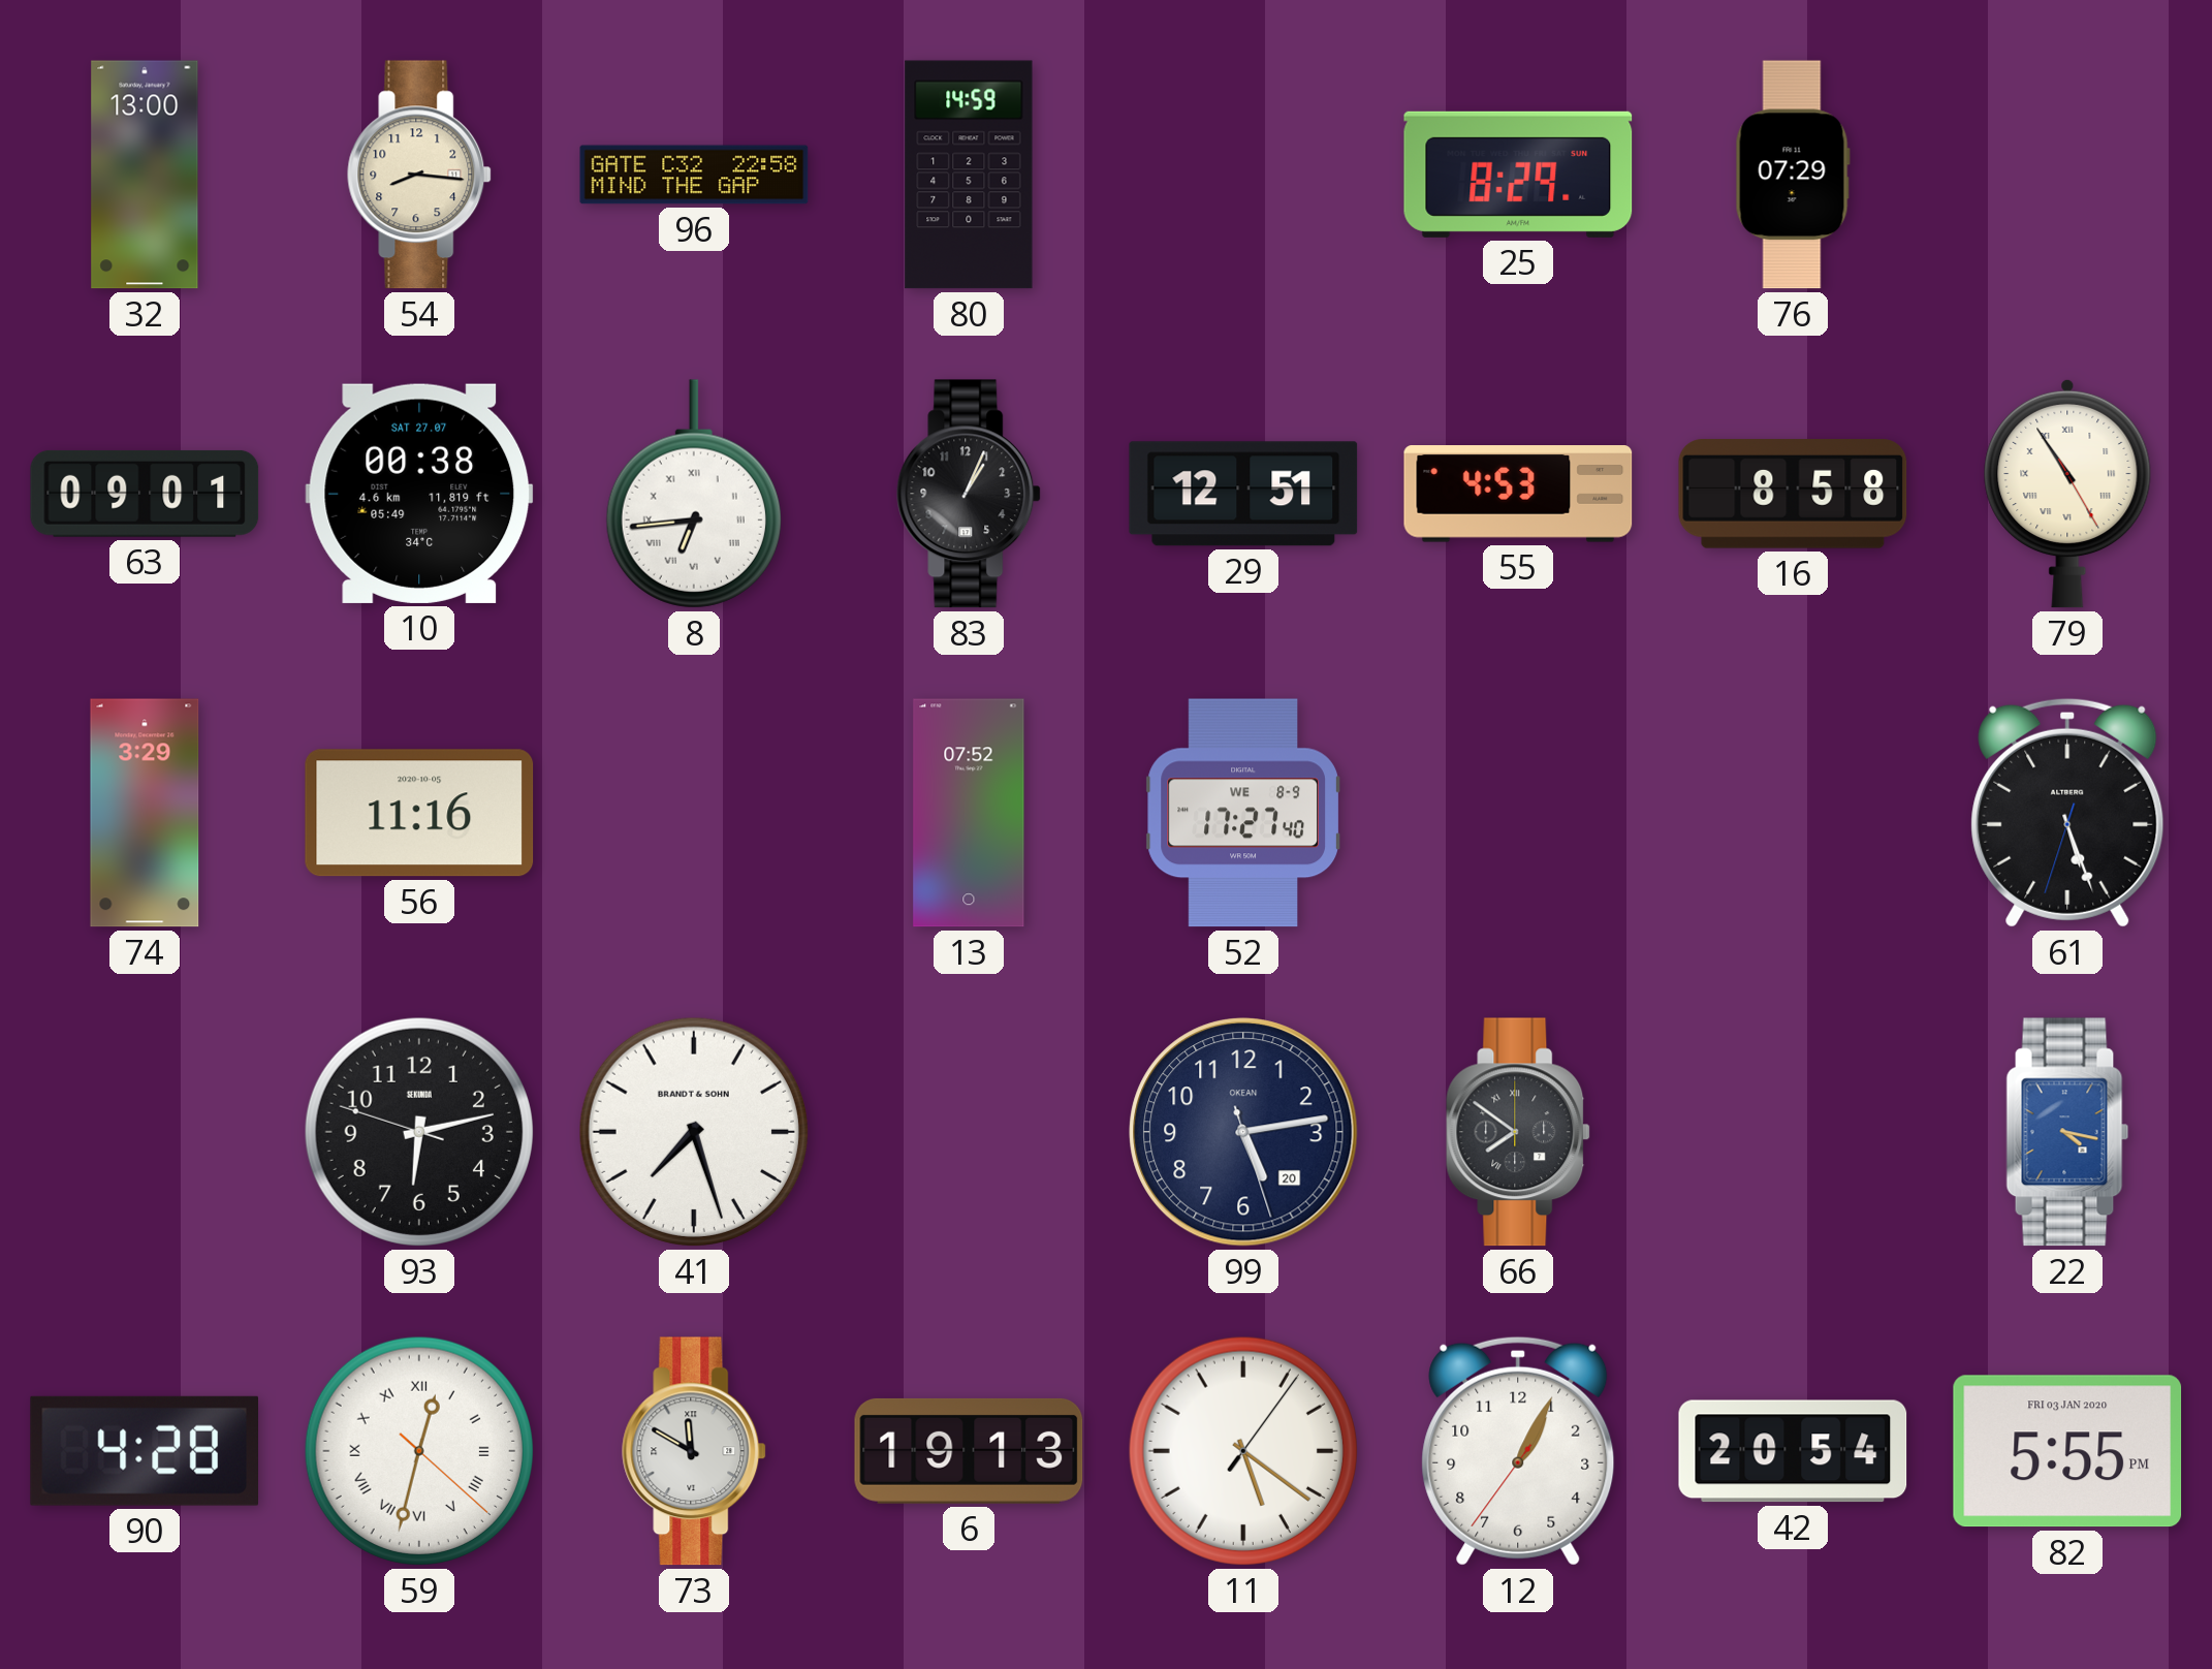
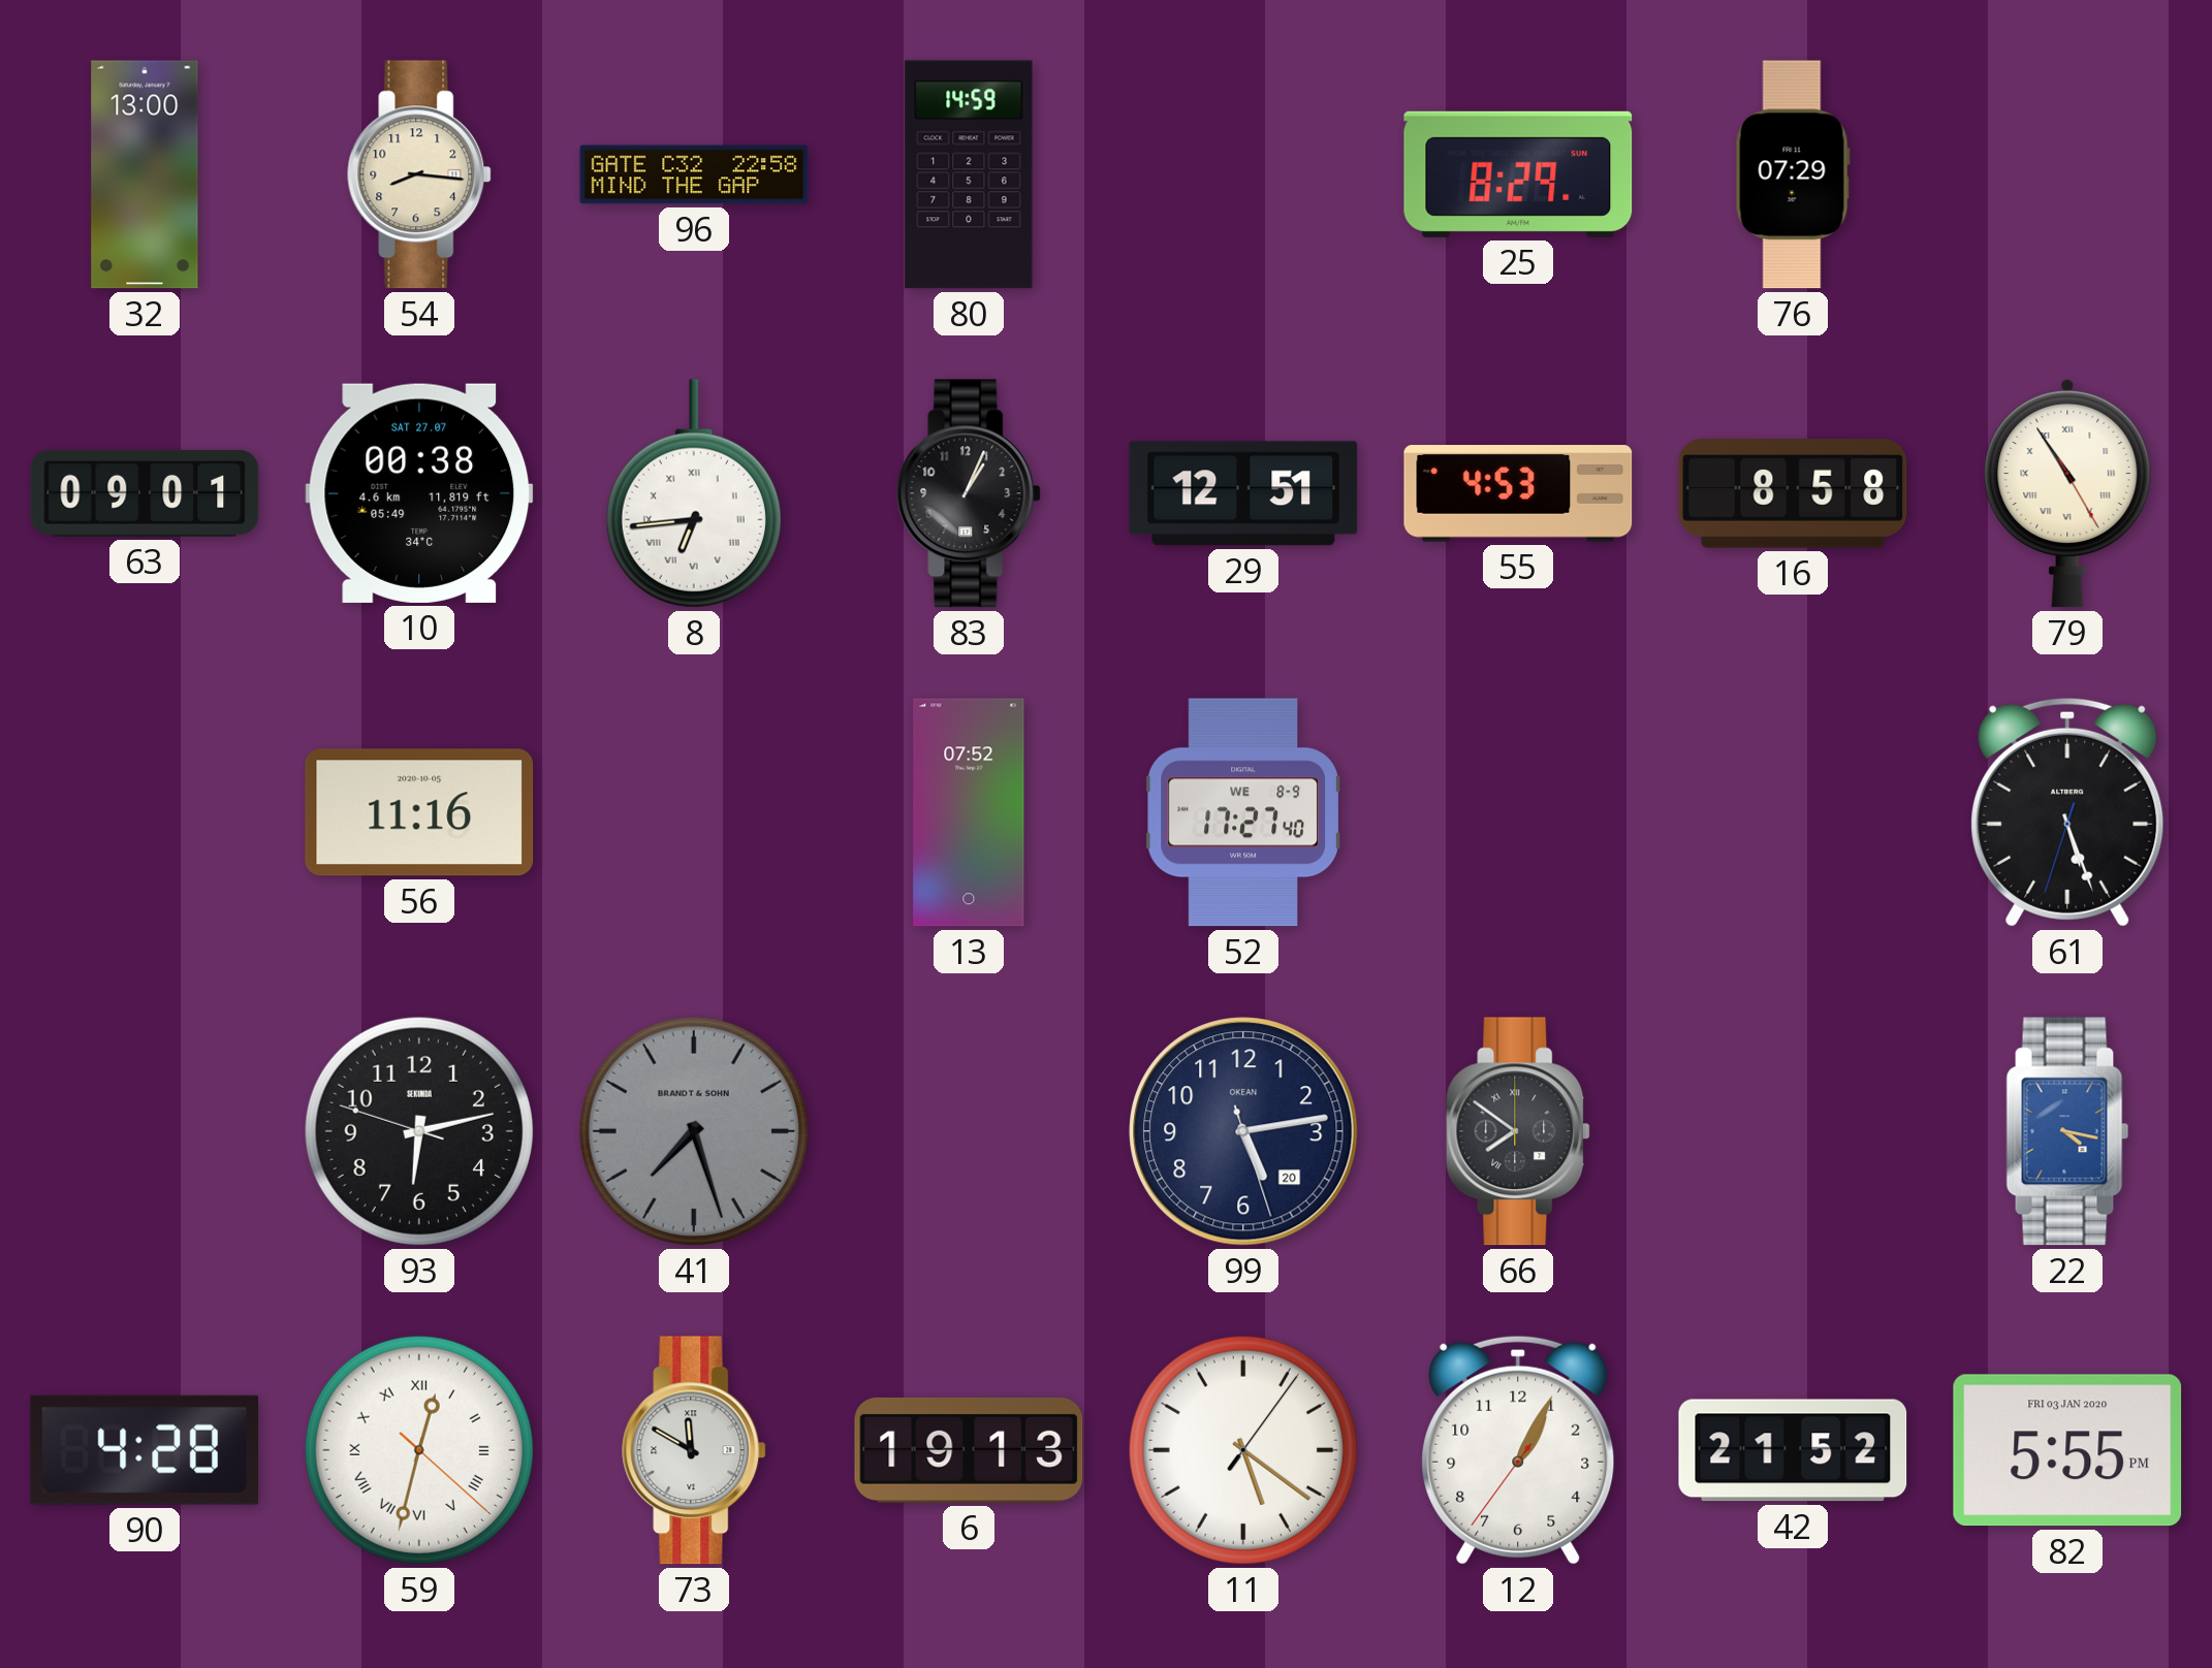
74: 3:29 -> none
41 dial: white -> grey
42: 20:54 -> 21:52
